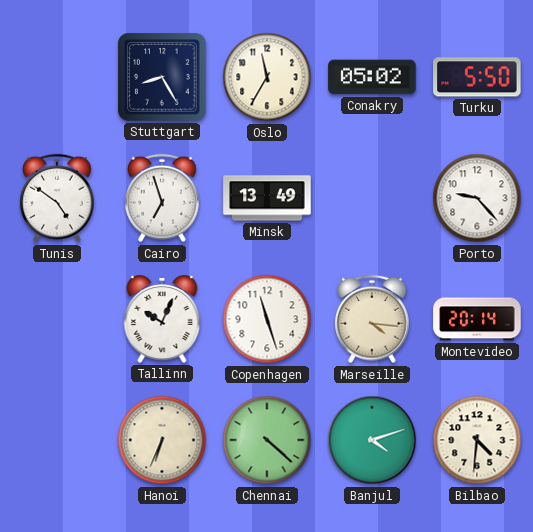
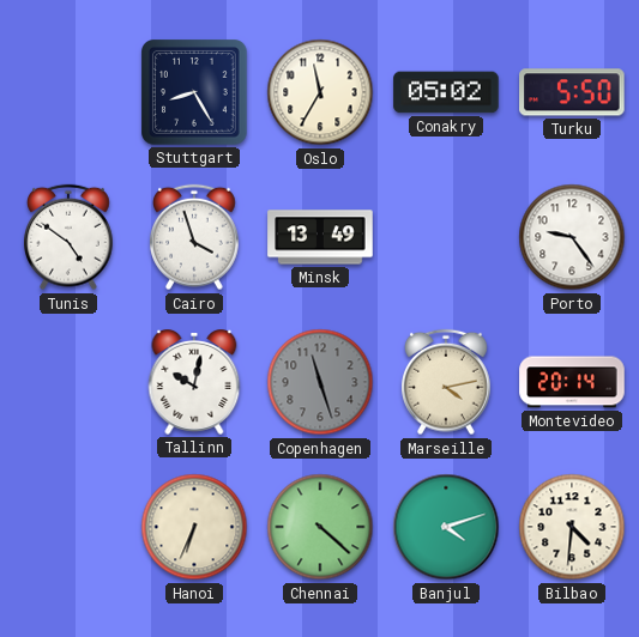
Cairo: 6:57 -> 3:57
Porto: 9:23 -> 9:24
Tallinn: 10:04 -> 10:02
Copenhagen dial: white -> grey
Marseille: 4:16 -> 4:13
